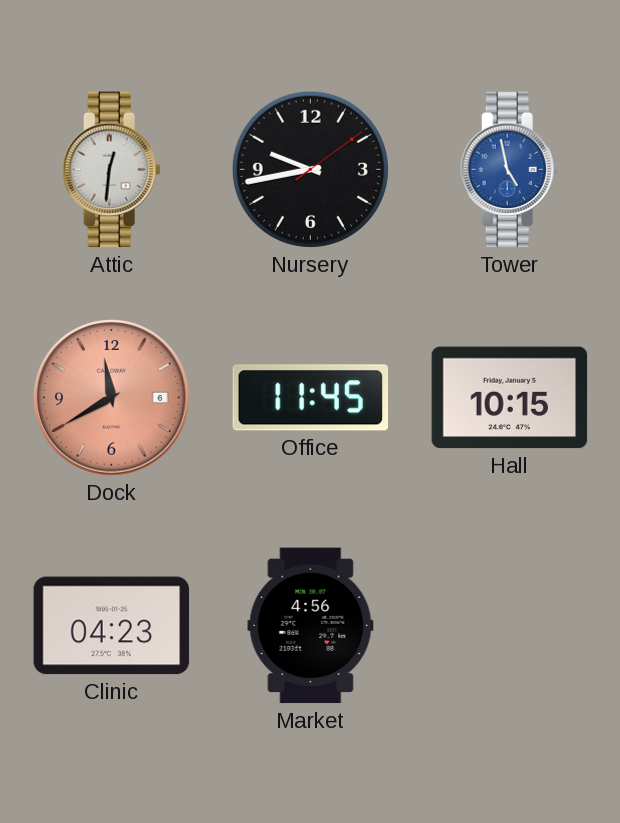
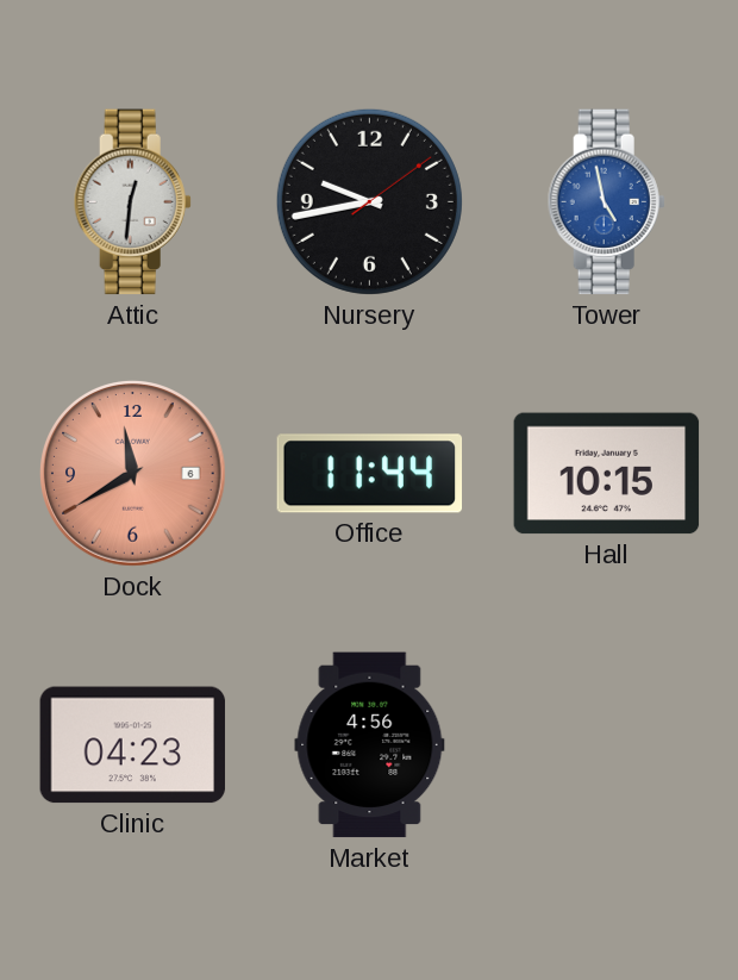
Office: 11:45 -> 11:44
